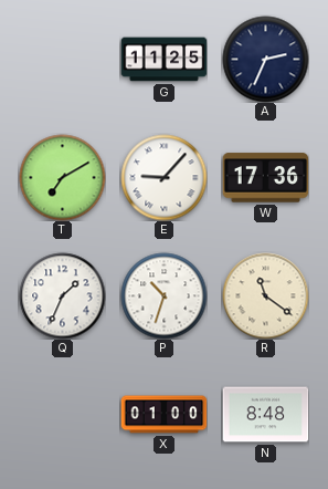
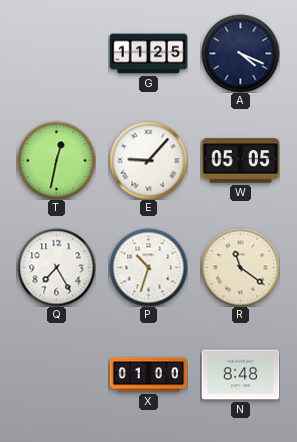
A: 2:34 -> 4:19
T: 7:10 -> 12:32
W: 17:36 -> 05:05
Q: 1:34 -> 7:25
